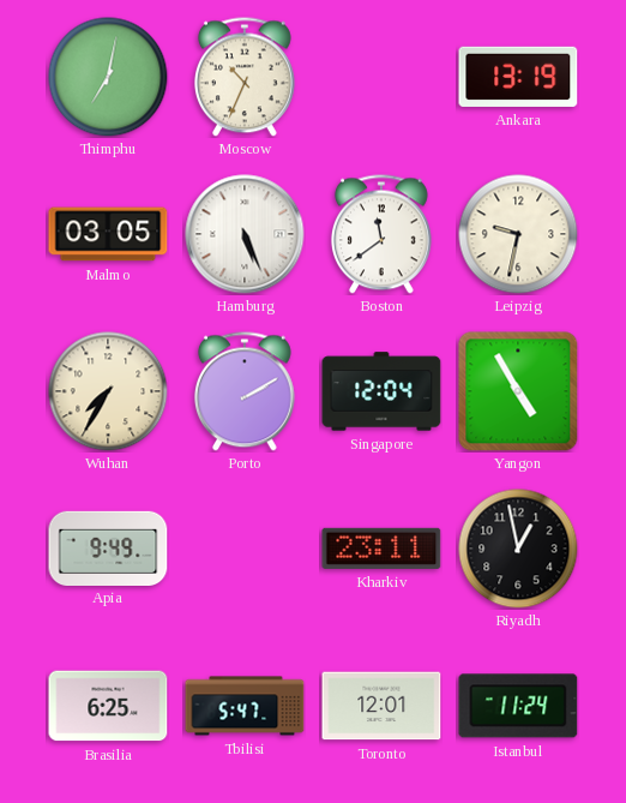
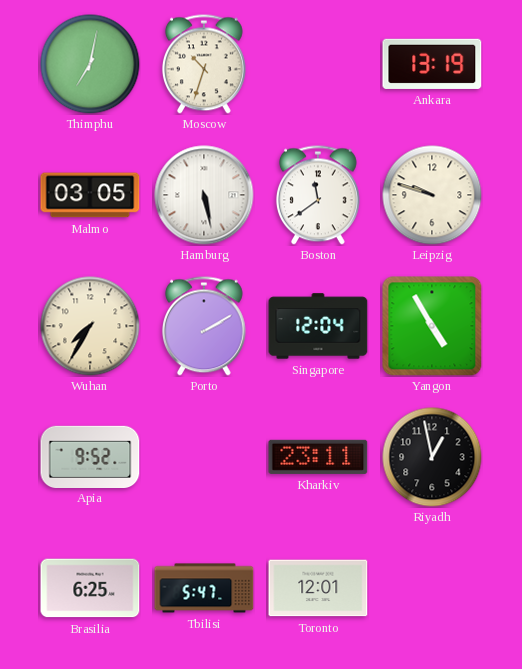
Moscow: 10:34 -> 10:33
Hamburg: 5:26 -> 5:28
Leipzig: 9:32 -> 9:48
Apia: 9:49 -> 9:52
Istanbul: 11:24 -> none
